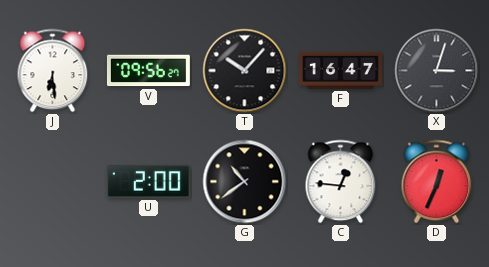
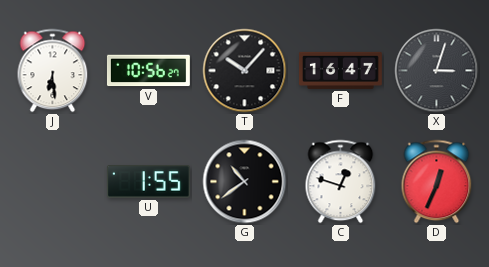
V: 09:56 -> 10:56
U: 2:00 -> 1:55
C: 12:46 -> 12:48
